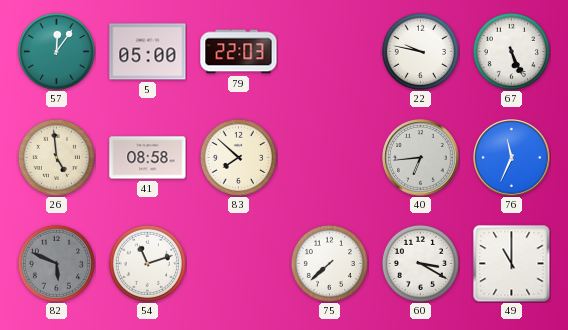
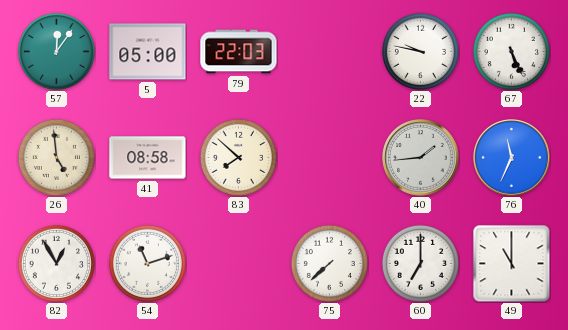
40: 6:44 -> 1:44
82: 5:49 -> 12:55
82 dial: grey -> white
60: 3:20 -> 7:00
